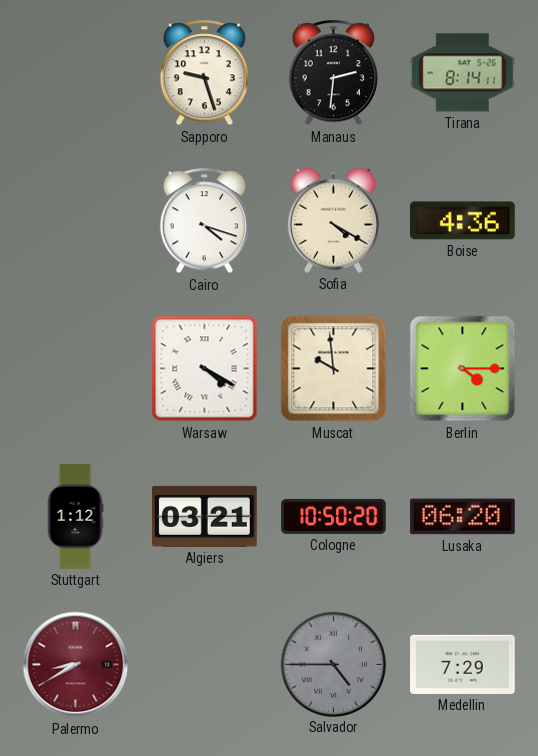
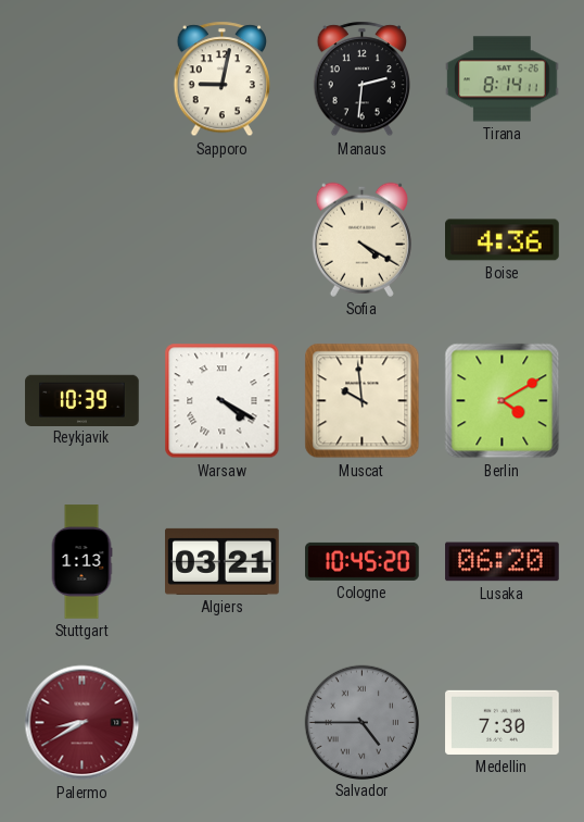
Sapporo: 9:27 -> 9:02
Cairo: 4:18 -> none
Reykjavik: none -> 10:39
Berlin: 4:15 -> 4:10
Stuttgart: 1:12 -> 1:13
Cologne: 10:50 -> 10:45
Medellin: 7:29 -> 7:30
